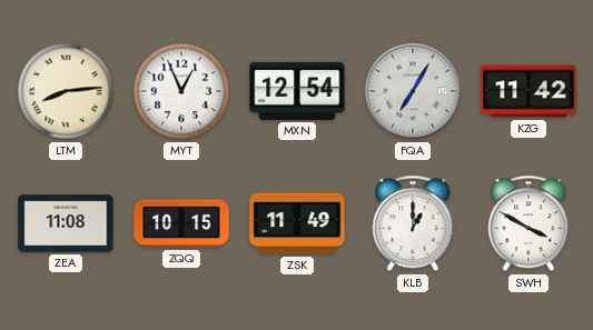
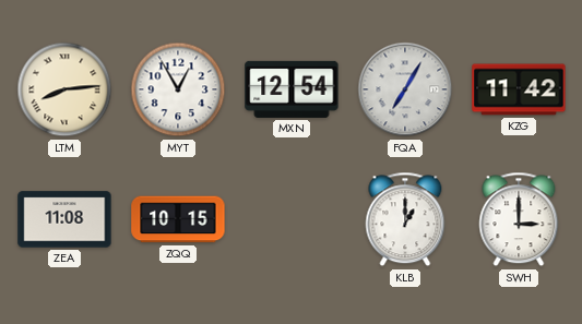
MYT: 12:56 -> 12:55
ZSK: 11:49 -> none
SWH: 3:50 -> 3:00
